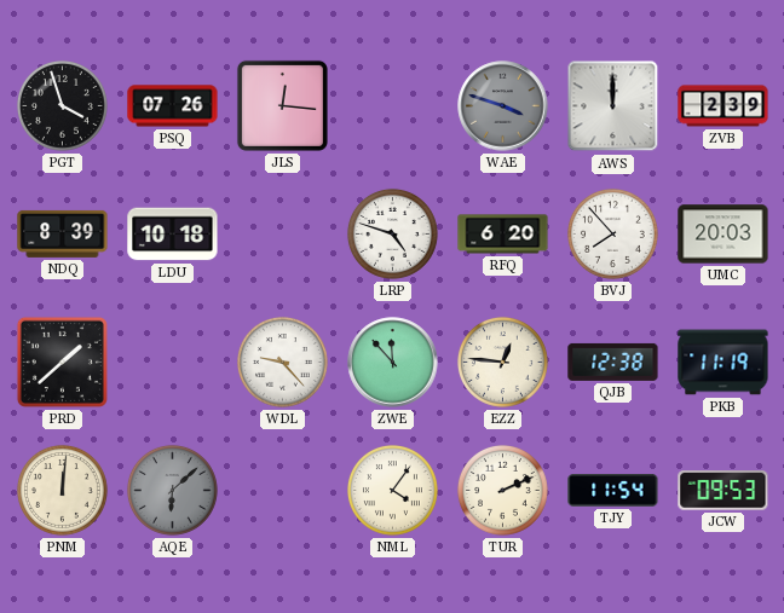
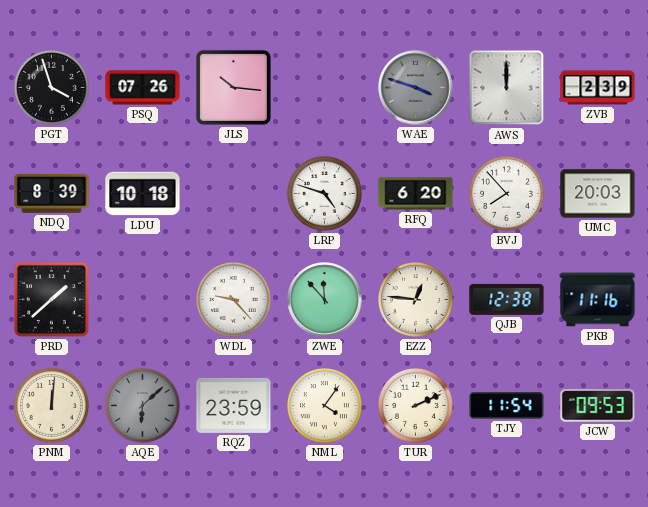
JLS: 12:16 -> 10:16
PKB: 11:19 -> 11:16
RQZ: none -> 23:59
